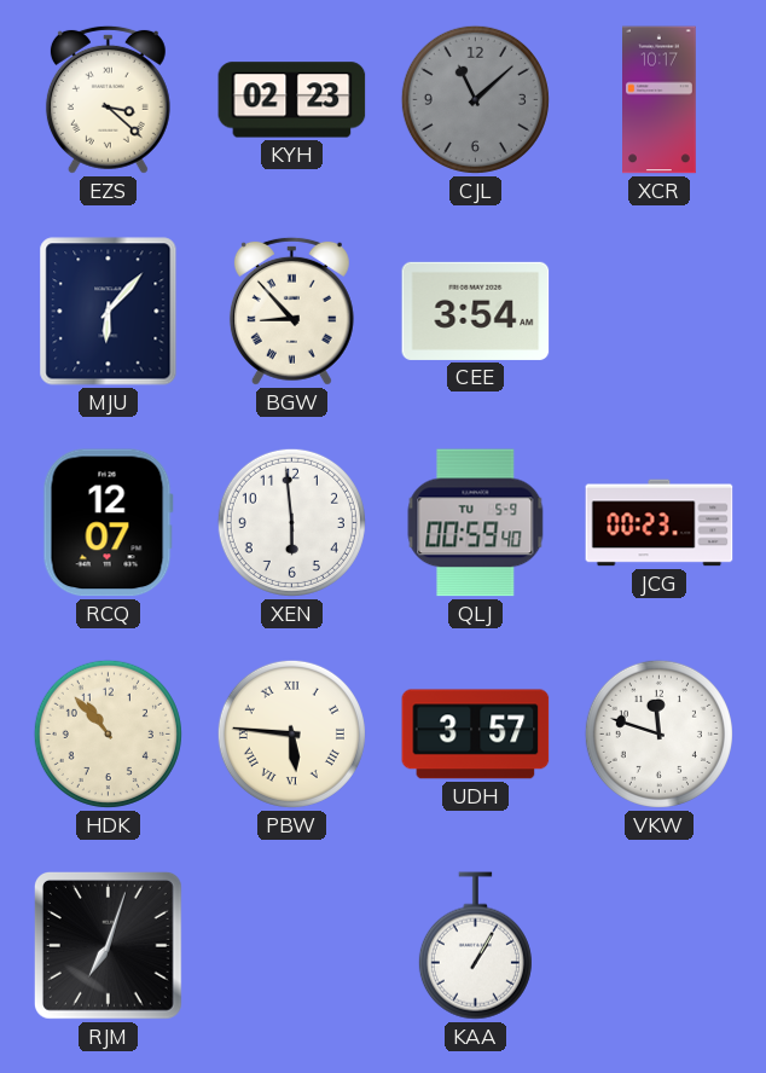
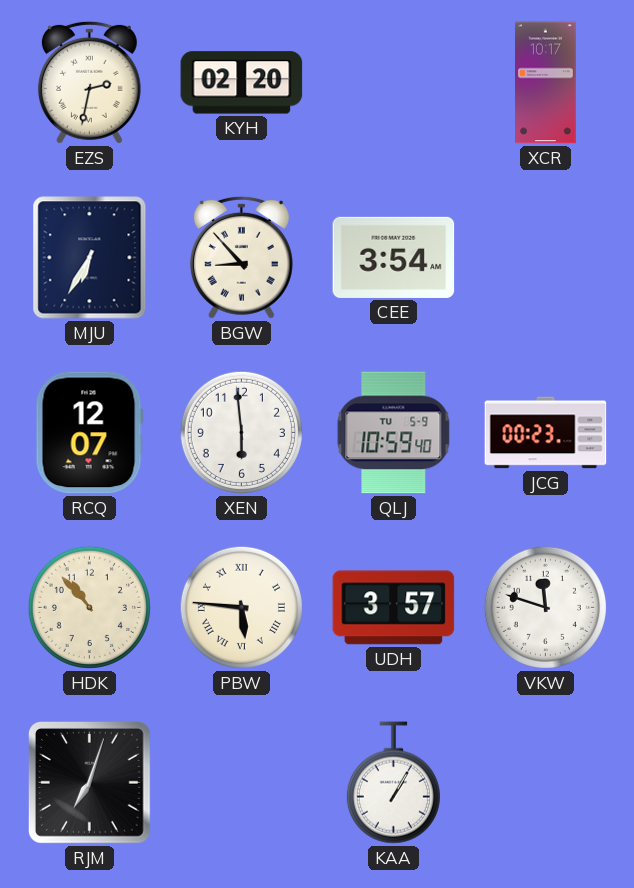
EZS: 3:22 -> 2:32
KYH: 02:23 -> 02:20
CJL: 11:08 -> none
MJU: 6:07 -> 6:35
QLJ: 00:59 -> 10:59
